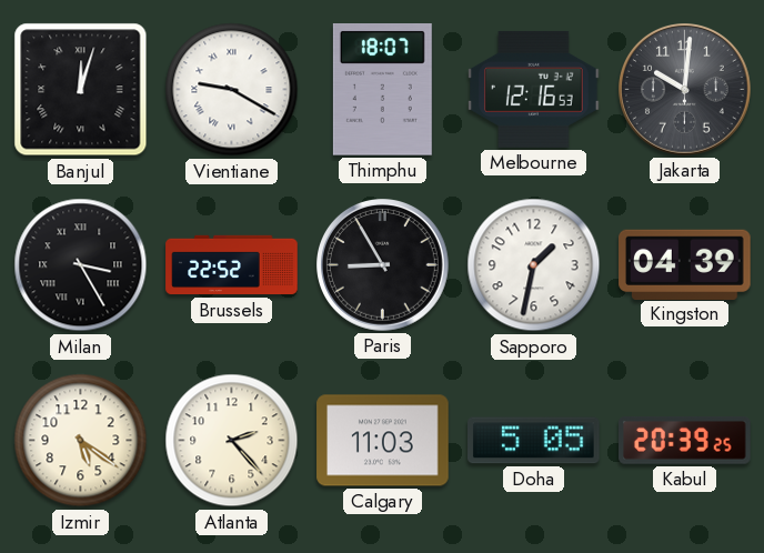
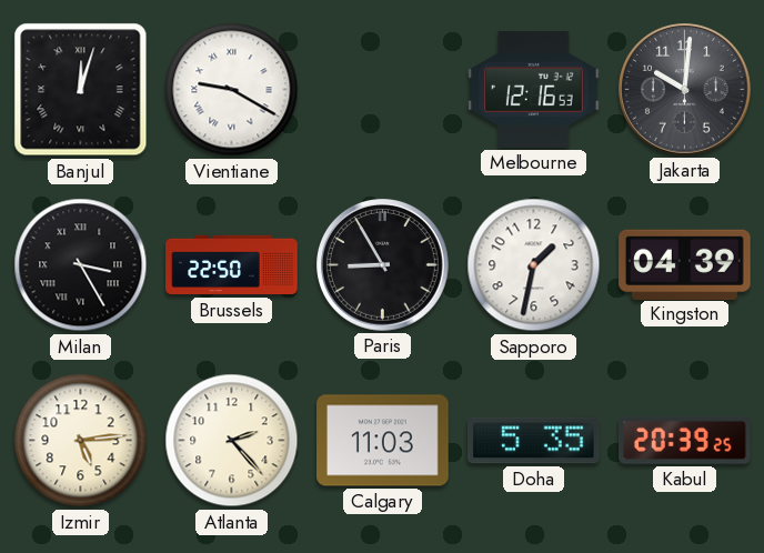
Thimphu: 18:07 -> none
Brussels: 22:52 -> 22:50
Izmir: 5:21 -> 5:14
Doha: 5:05 -> 5:35
